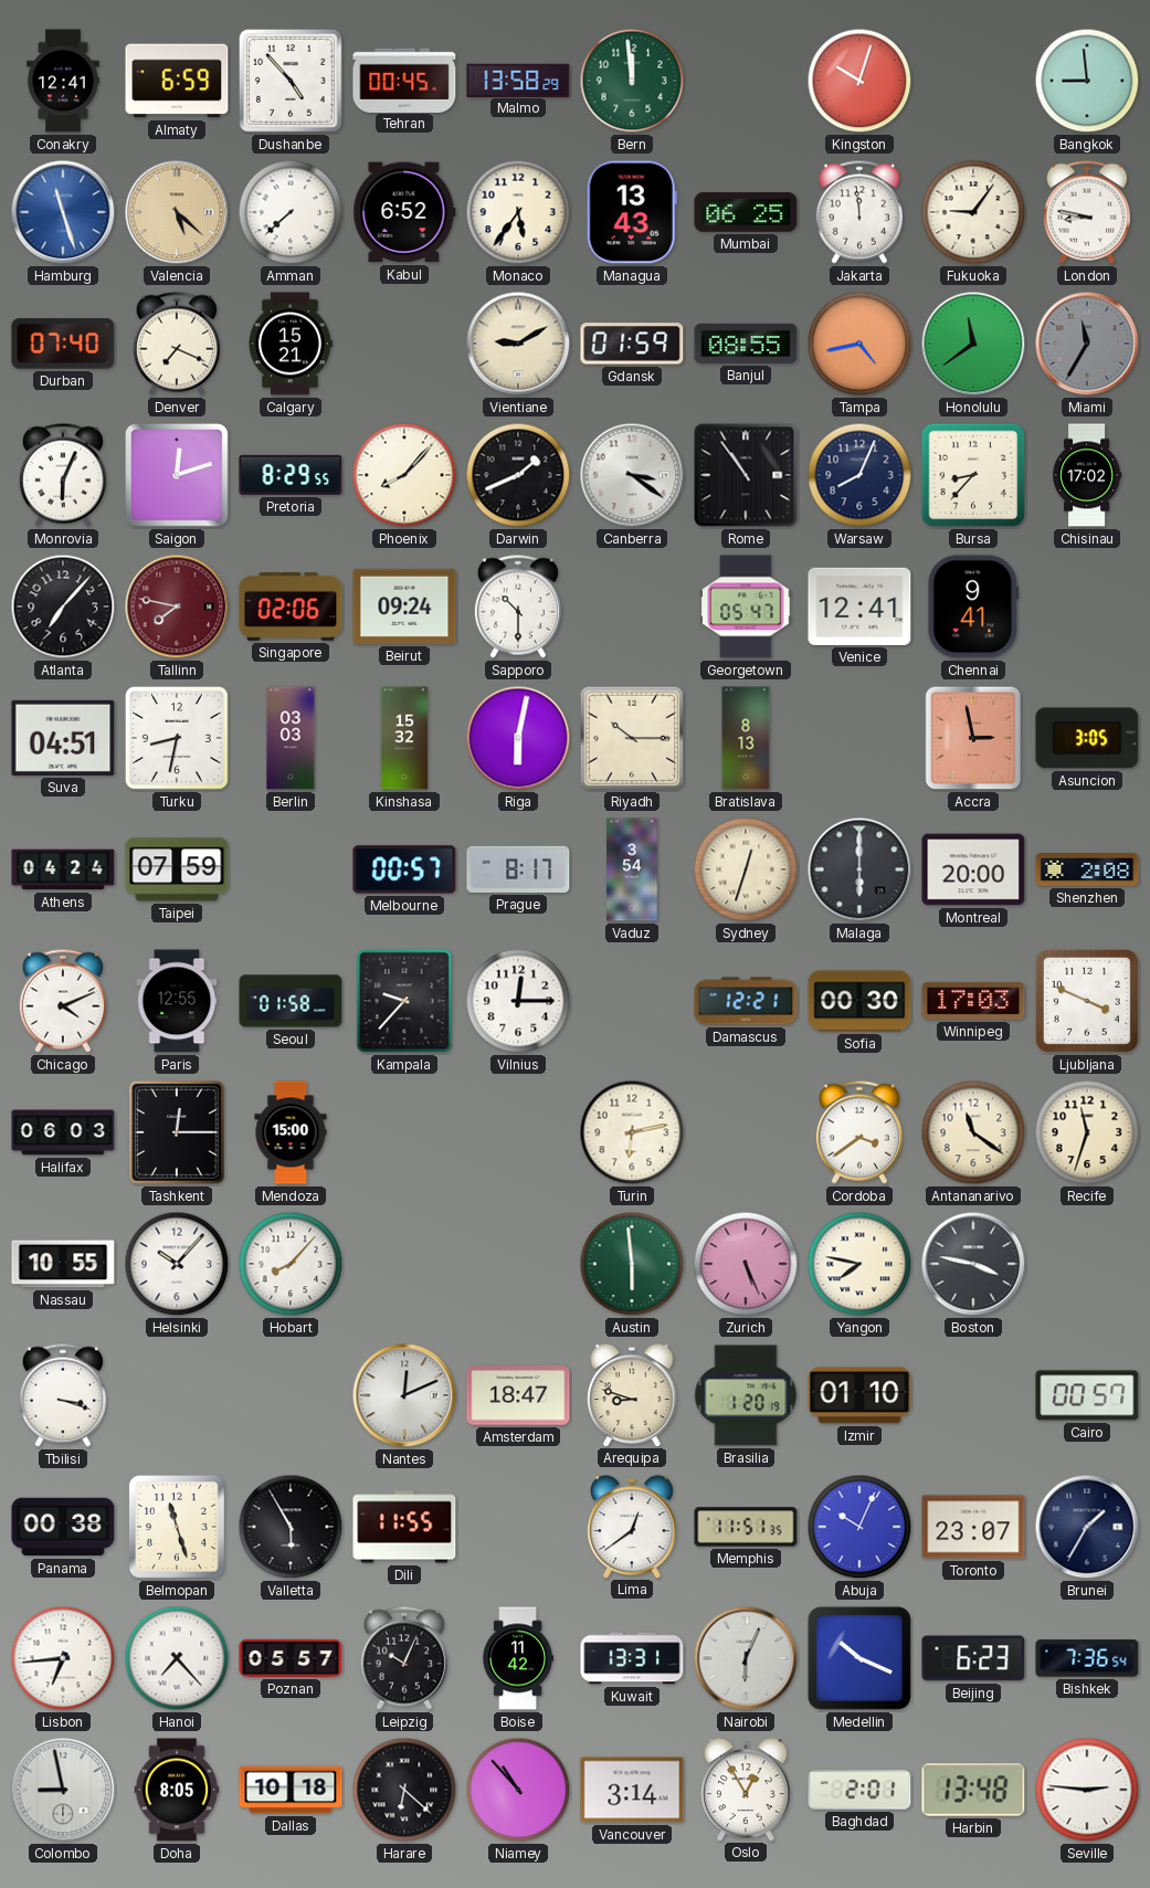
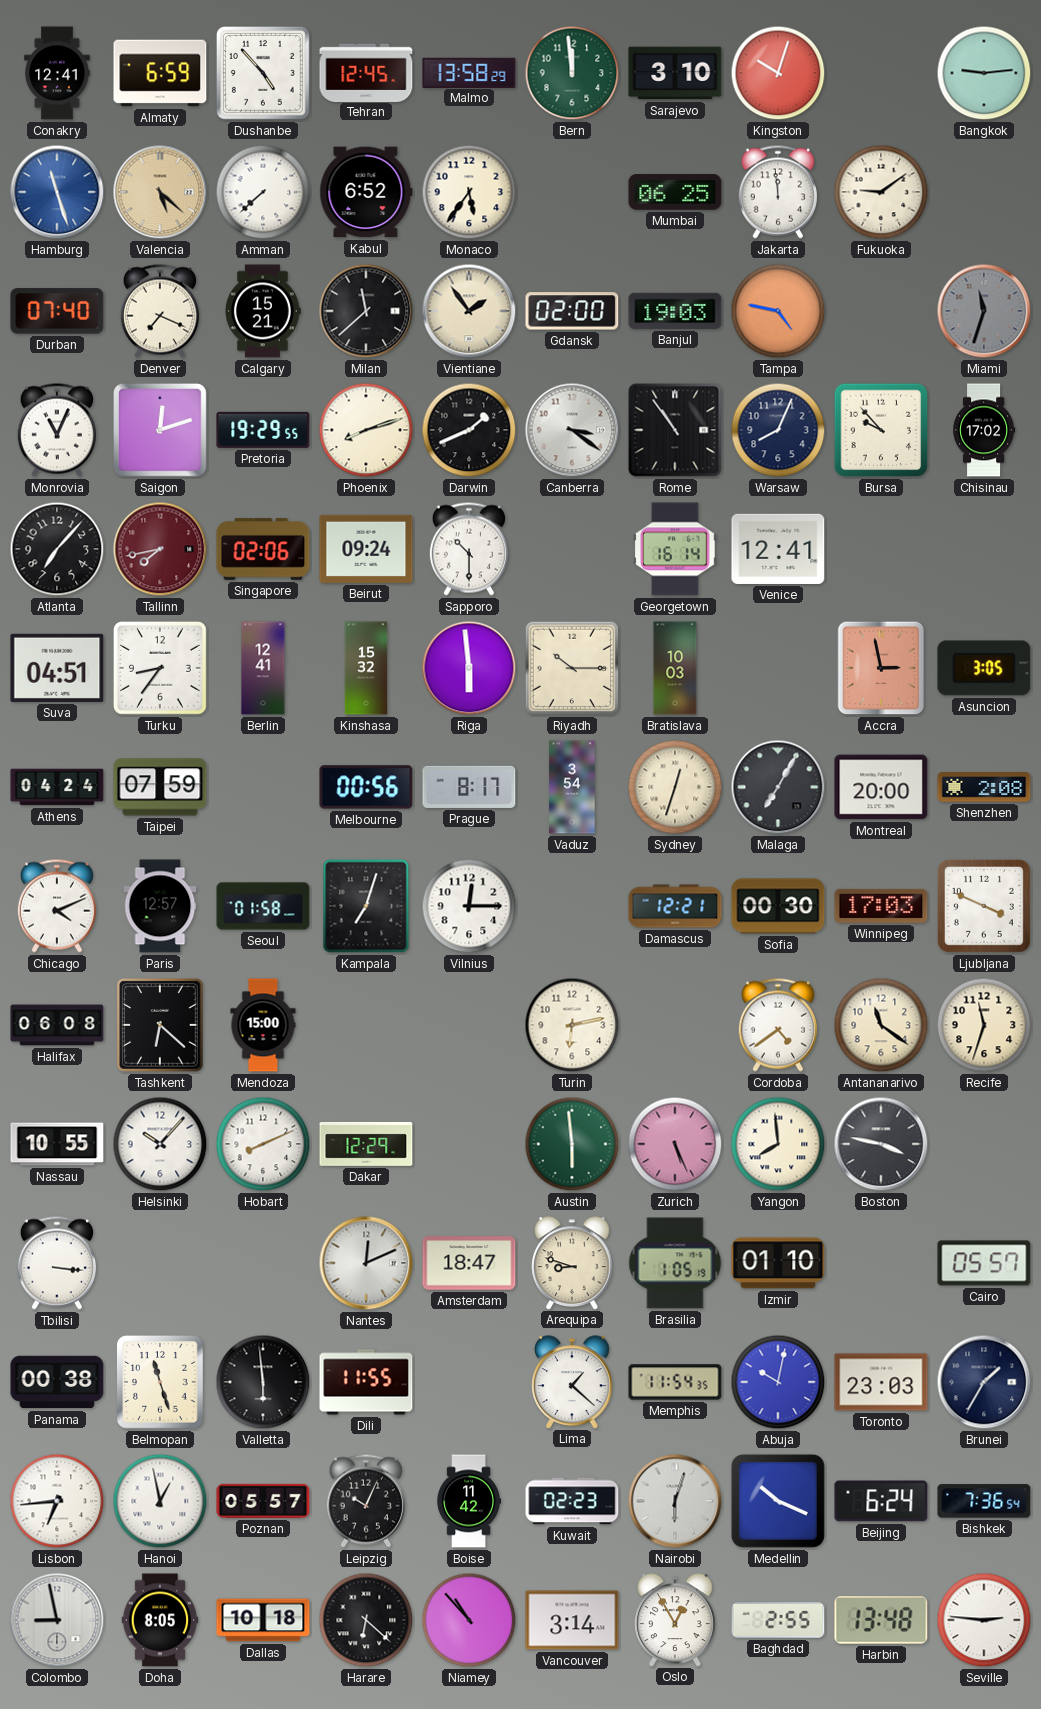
Tehran: 00:45 -> 12:45
Sarajevo: none -> 3:10
Bangkok: 8:59 -> 9:14
Managua: 13:43 -> none
Fukuoka: 9:06 -> 9:09
London: 8:47 -> none
Milan: none -> 11:38
Vientiane: 9:10 -> 1:54
Gdansk: 01:59 -> 02:00
Banjul: 08:55 -> 19:03
Tampa: 4:43 -> 4:47
Honolulu: 11:39 -> none
Miami: 11:35 -> 11:33
Monrovia: 6:04 -> 11:04
Pretoria: 8:29 -> 19:29
Phoenix: 8:07 -> 8:12
Bursa: 8:37 -> 9:53
Tallinn: 7:47 -> 7:43
Georgetown: 05:47 -> 16:14
Chennai: 9:41 -> none
Turku: 8:32 -> 8:36
Berlin: 03:03 -> 12:41
Riga: 6:02 -> 5:59
Bratislava: 8:13 -> 10:03
Melbourne: 00:57 -> 00:56
Malaga: 6:00 -> 7:05
Paris: 12:55 -> 12:57
Kampala: 9:37 -> 7:03
Halifax: 06:03 -> 06:08
Tashkent: 12:15 -> 6:22
Cordoba: 3:39 -> 4:39
Hobart: 8:07 -> 8:11
Dakar: none -> 12:29
Yangon: 7:47 -> 7:59
Tbilisi: 3:18 -> 3:16
Brasilia: 1:20 -> 1:05
Cairo: 00:57 -> 05:57
Valletta: 5:55 -> 5:59
Lima: 12:39 -> 1:22
Memphis: 11:51 -> 11:54
Abuja: 10:04 -> 10:02
Toronto: 23:07 -> 23:03
Hanoi: 7:23 -> 12:58
Kuwait: 13:31 -> 02:23
Nairobi: 6:04 -> 6:03
Beijing: 6:23 -> 6:24
Baghdad: 2:01 -> 2:55
